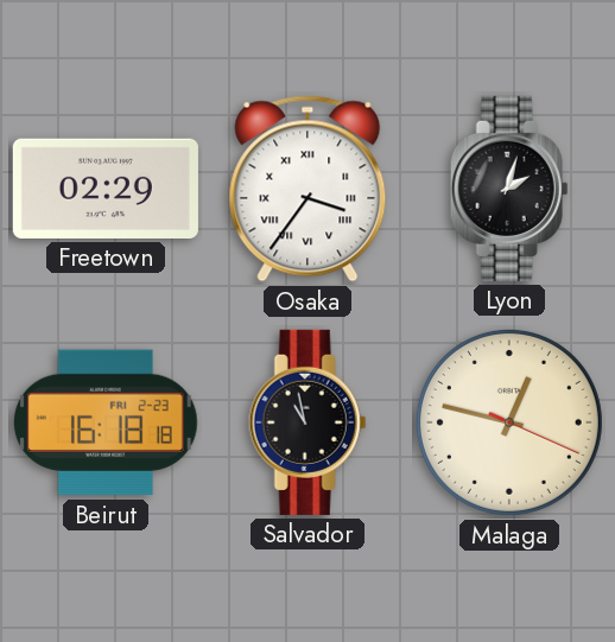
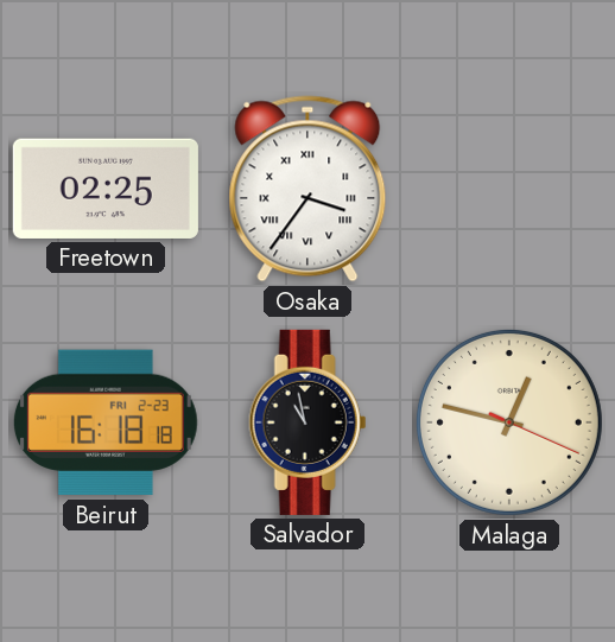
Freetown: 02:29 -> 02:25
Lyon: 2:03 -> none
